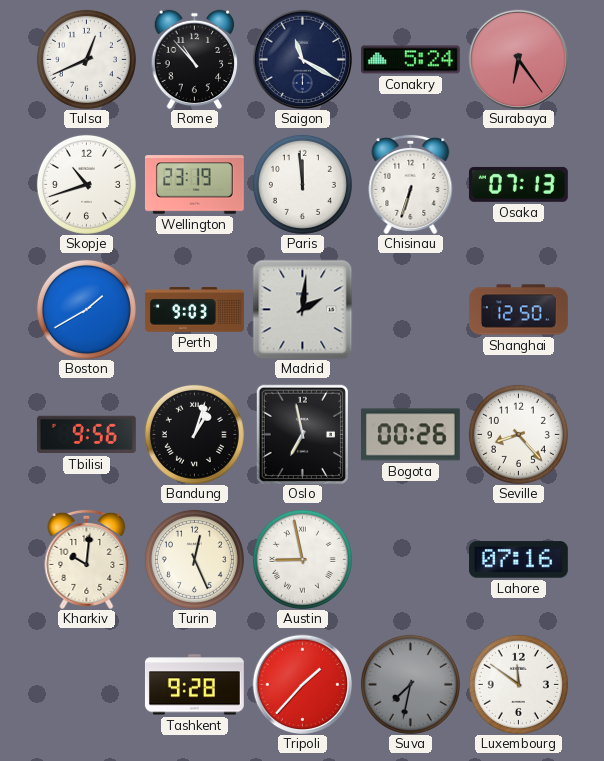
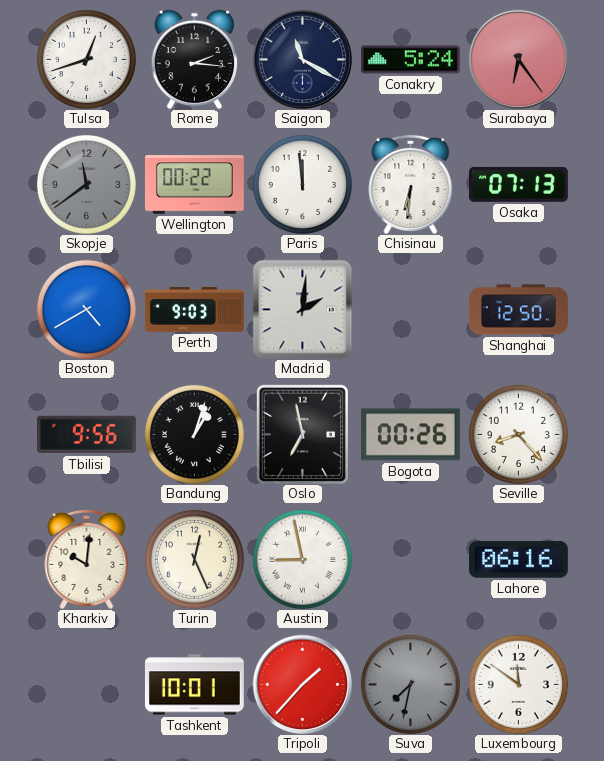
Tulsa: 12:41 -> 12:42
Rome: 10:53 -> 2:16
Skopje: 10:42 -> 11:39
Skopje dial: white -> grey
Wellington: 23:19 -> 00:22
Chisinau: 6:33 -> 6:31
Boston: 1:40 -> 4:40
Lahore: 07:16 -> 06:16
Tashkent: 9:28 -> 10:01
